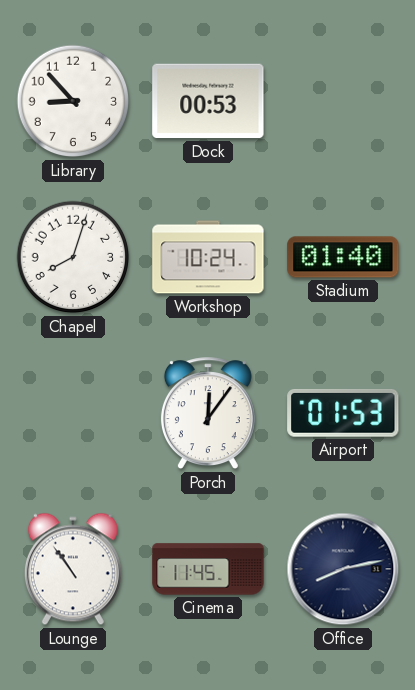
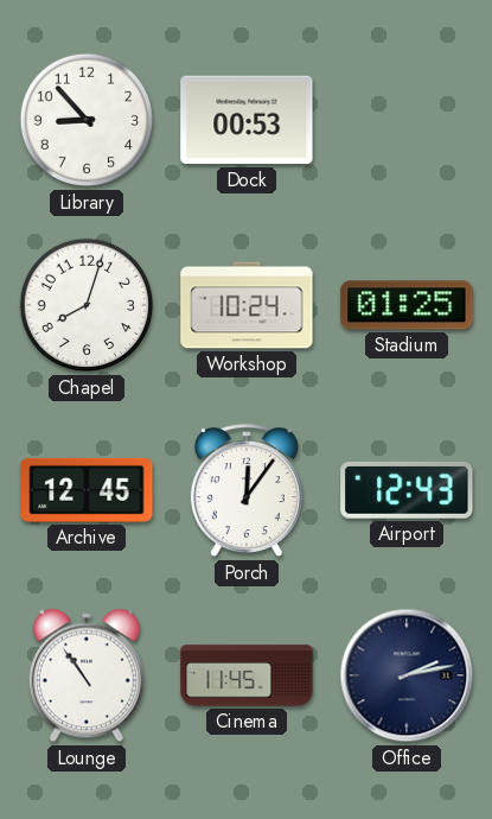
Stadium: 01:40 -> 01:25
Archive: none -> 12:45
Airport: 01:53 -> 12:43
Office: 8:13 -> 2:13
